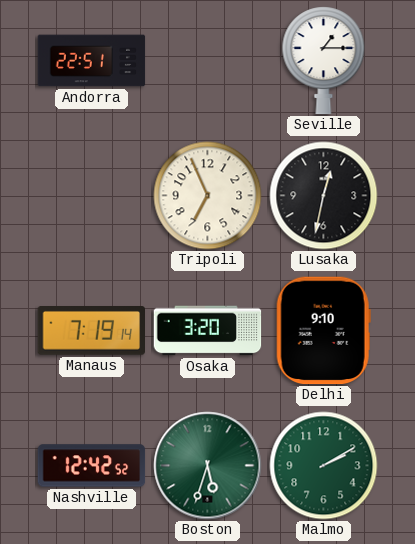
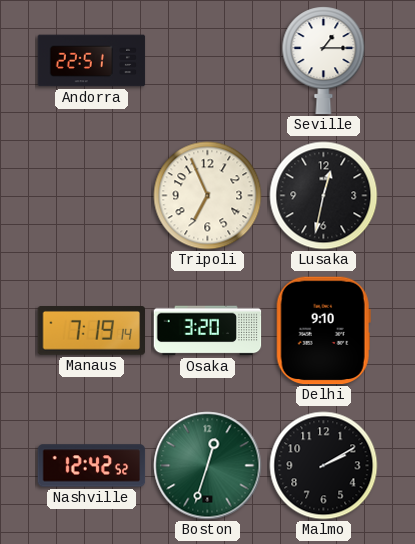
Boston: 5:33 -> 12:33
Malmo dial: green -> black
